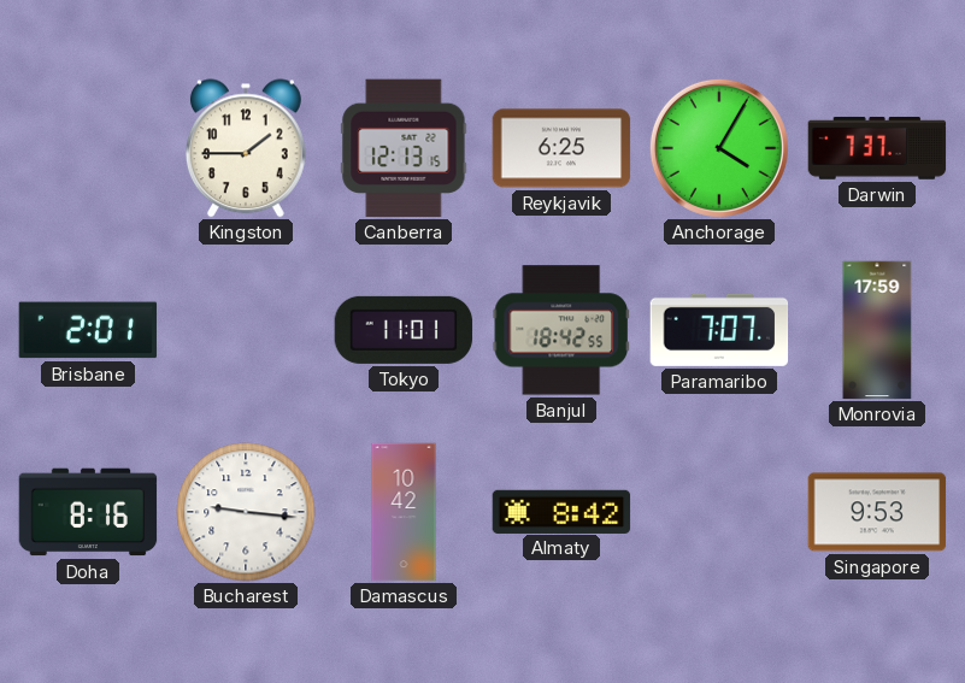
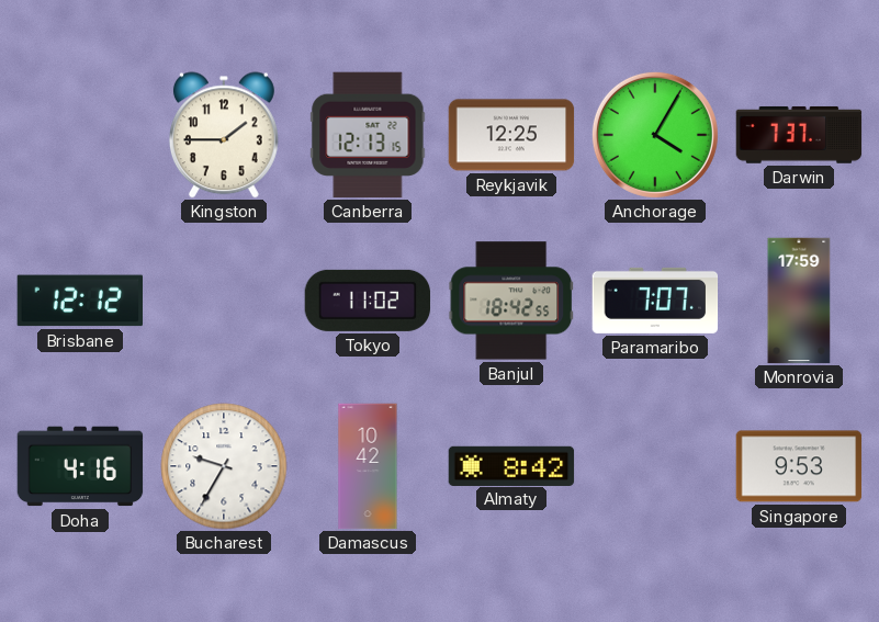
Reykjavik: 6:25 -> 12:25
Brisbane: 2:01 -> 12:12
Tokyo: 11:01 -> 11:02
Doha: 8:16 -> 4:16
Bucharest: 9:16 -> 9:35
